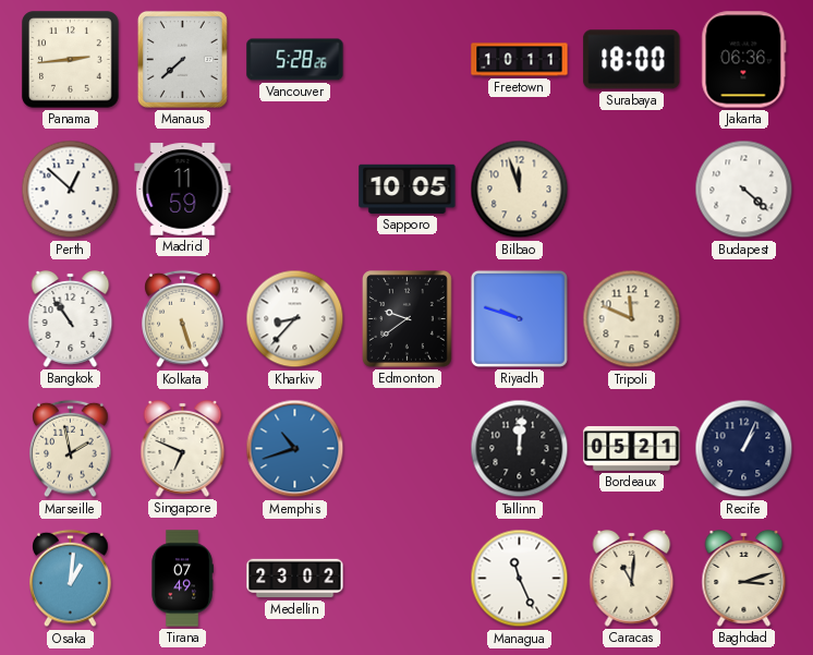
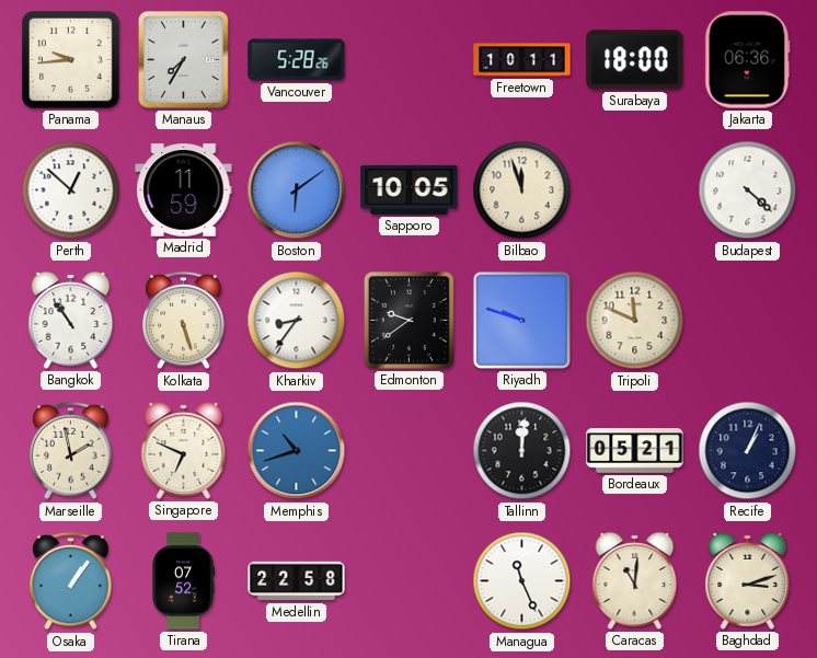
Panama: 2:44 -> 9:44
Manaus: 7:38 -> 7:35
Boston: none -> 6:09
Kharkiv: 8:37 -> 8:36
Osaka: 1:01 -> 1:06
Tirana: 07:49 -> 07:52
Medellin: 23:02 -> 22:58
